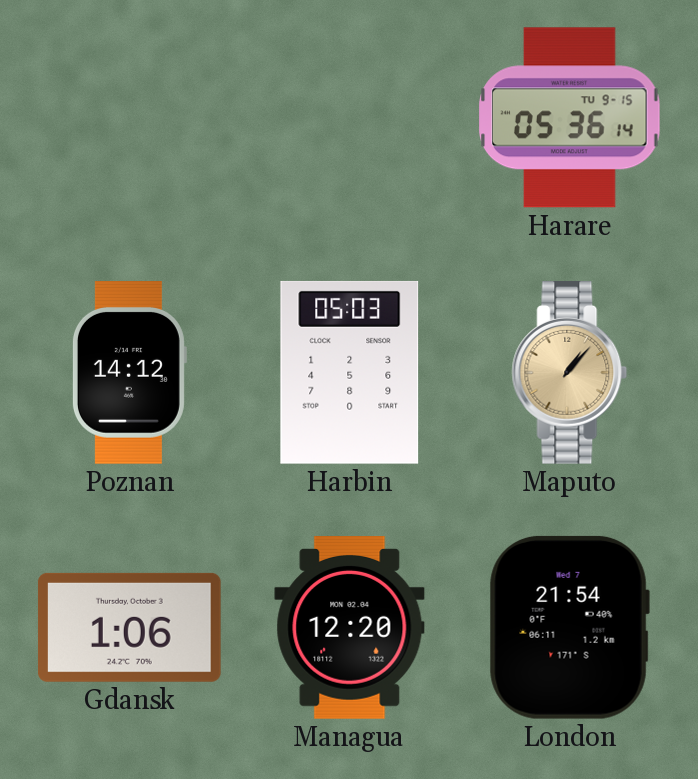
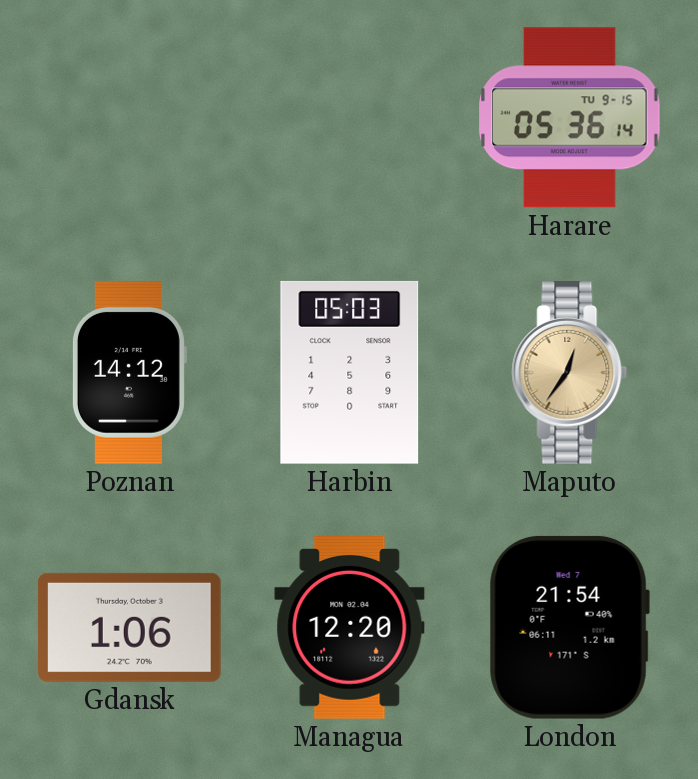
Maputo: 1:07 -> 12:36
